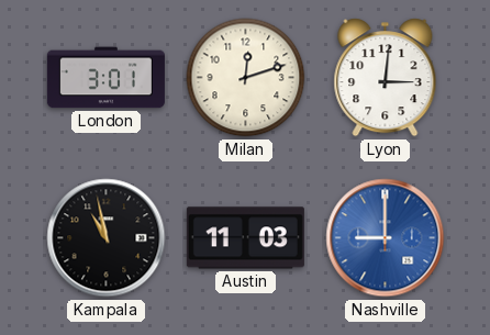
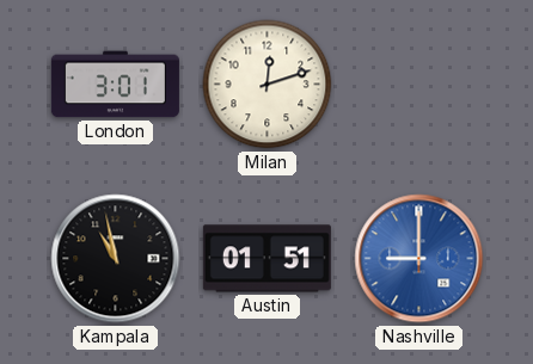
Lyon: 3:01 -> none
Austin: 11:03 -> 01:51
